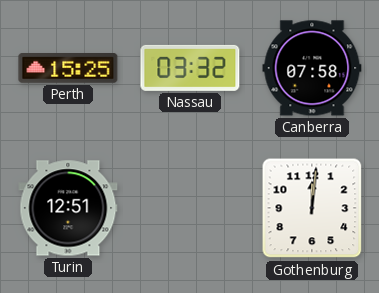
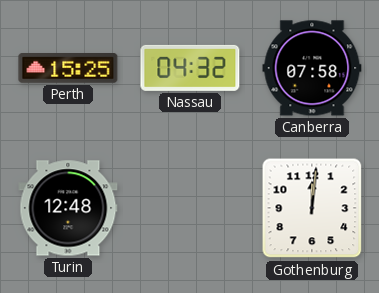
Nassau: 03:32 -> 04:32
Turin: 12:51 -> 12:48
